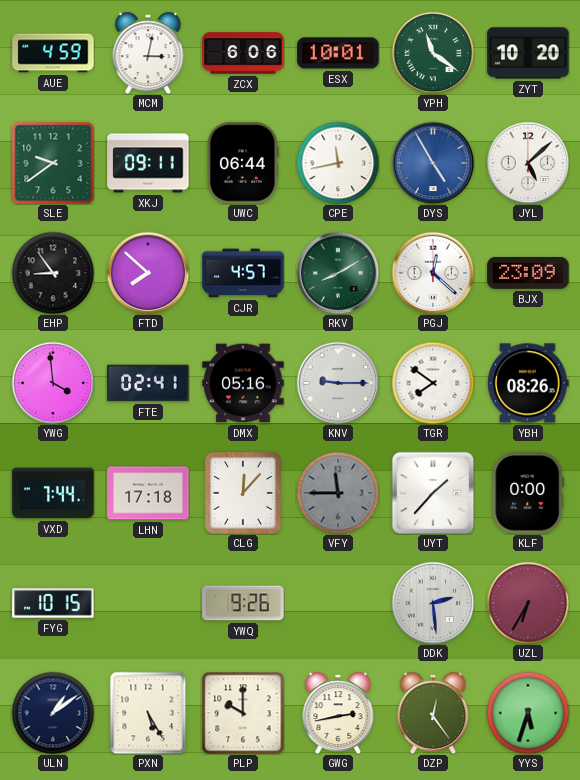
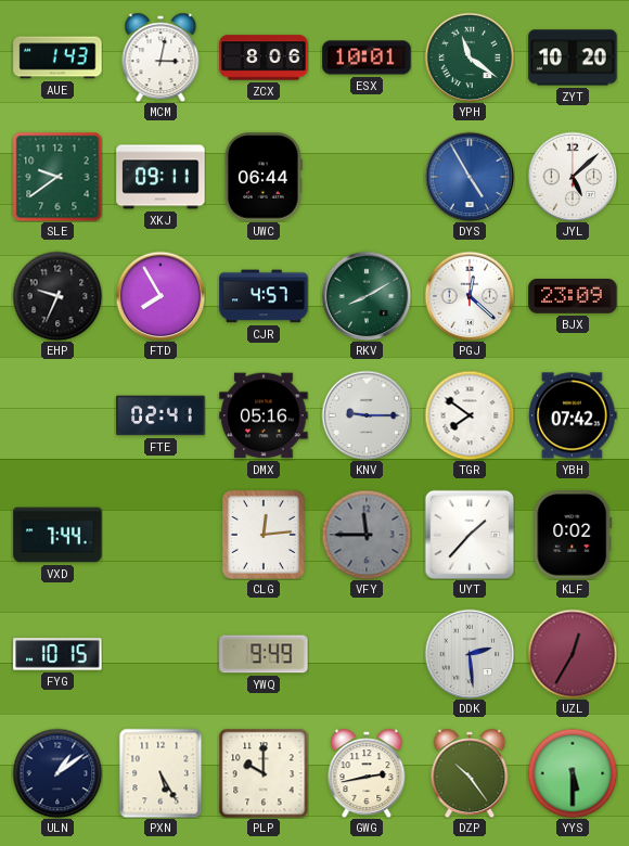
AUE: 4:59 -> 1:43
ZCX: 6:06 -> 8:06
CPE: 11:43 -> none
EHP: 8:54 -> 9:34
FTD: 7:52 -> 7:55
YWG: 3:59 -> none
YBH: 08:26 -> 07:42
LHN: 17:18 -> none
CLG: 12:07 -> 12:14
KLF: 0:00 -> 0:02
YWQ: 9:26 -> 9:49
UZL: 6:35 -> 12:35
DZP: 12:24 -> 10:24
YYS: 5:33 -> 5:30
